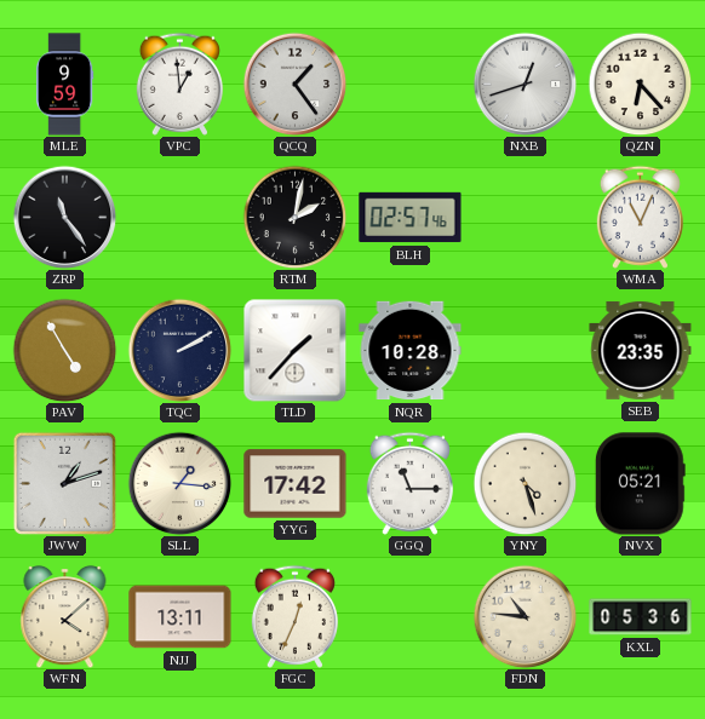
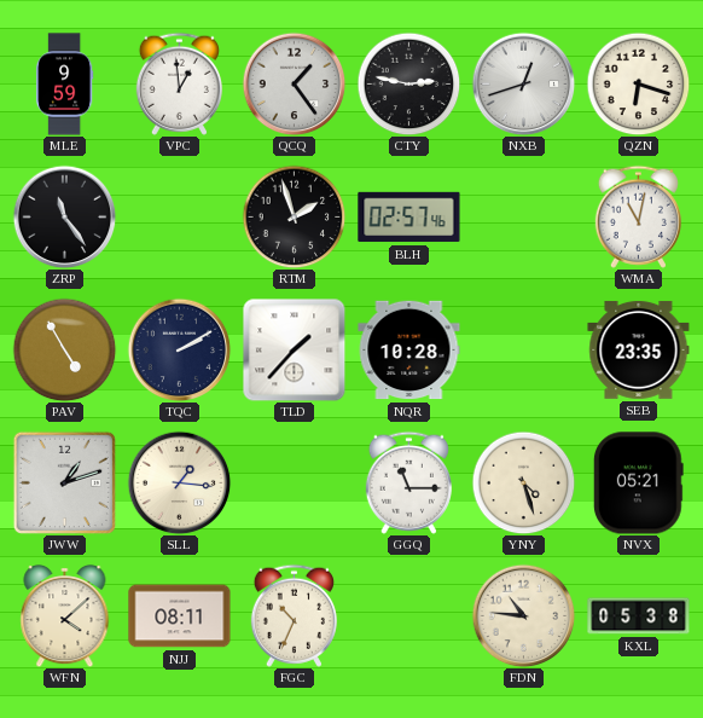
CTY: none -> 2:47
QZN: 6:23 -> 6:18
RTM: 2:02 -> 1:57
WMA: 11:04 -> 11:02
YYG: 17:42 -> none
NJJ: 13:11 -> 08:11
FGC: 12:34 -> 10:34
KXL: 05:36 -> 05:38
